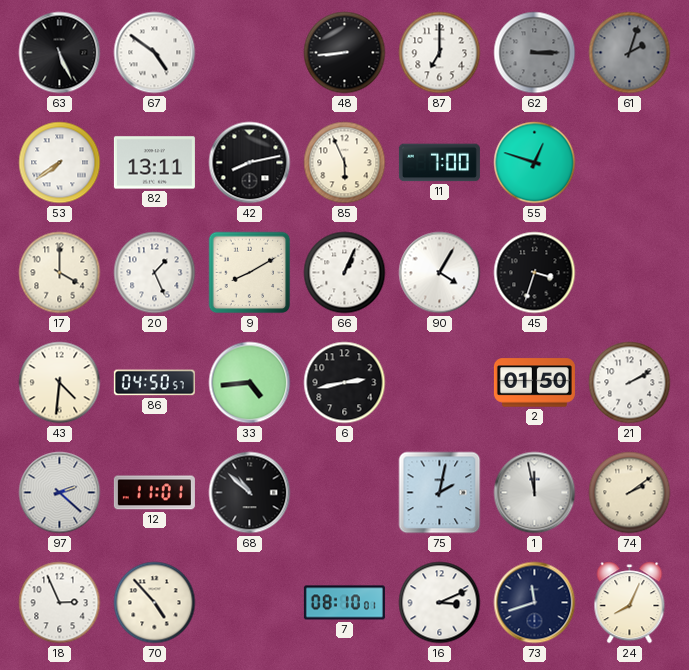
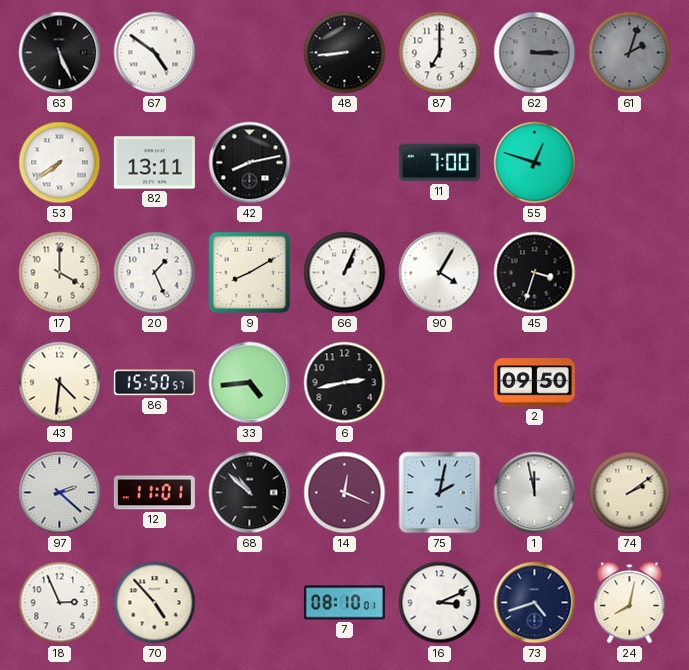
85: 5:56 -> none
86: 04:50 -> 15:50
2: 01:50 -> 09:50
21: 2:10 -> none
14: none -> 12:19
73: 11:42 -> 4:42
24: 8:04 -> 8:02
